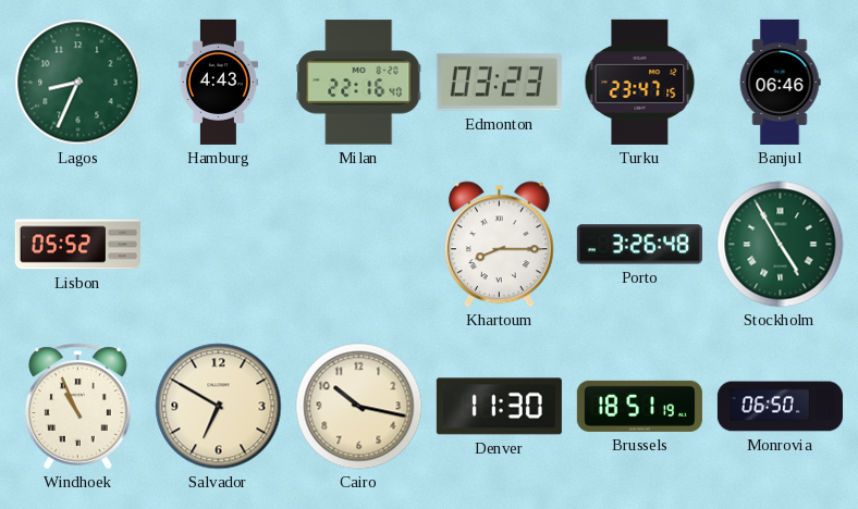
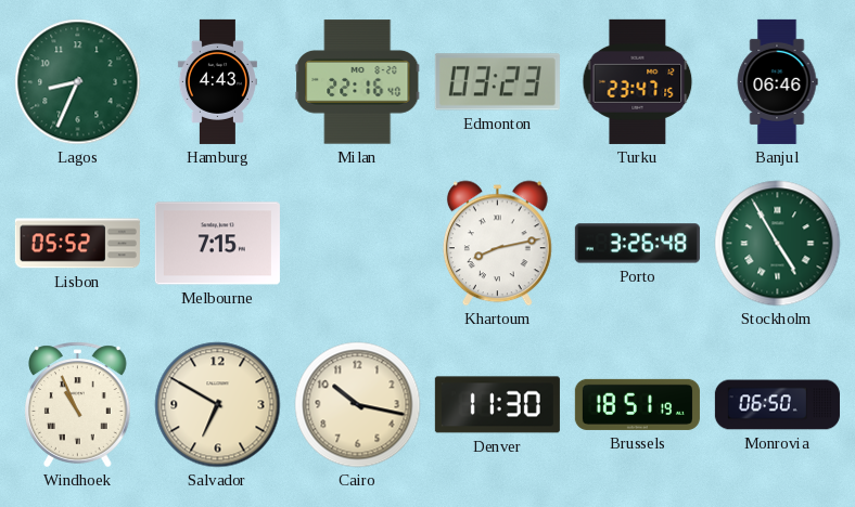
Melbourne: none -> 7:15
Khartoum: 8:15 -> 8:13
